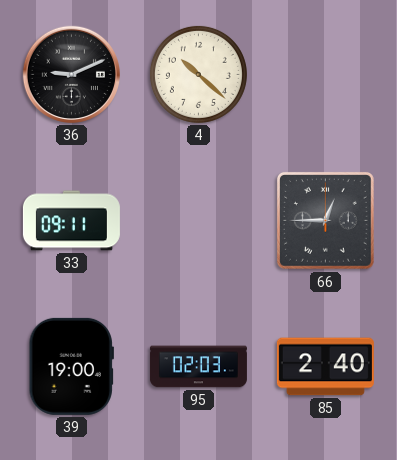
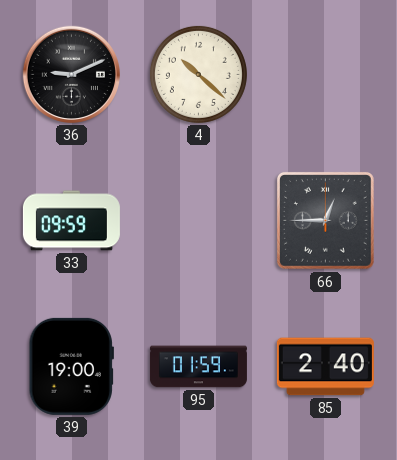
33: 09:11 -> 09:59
95: 02:03 -> 01:59
